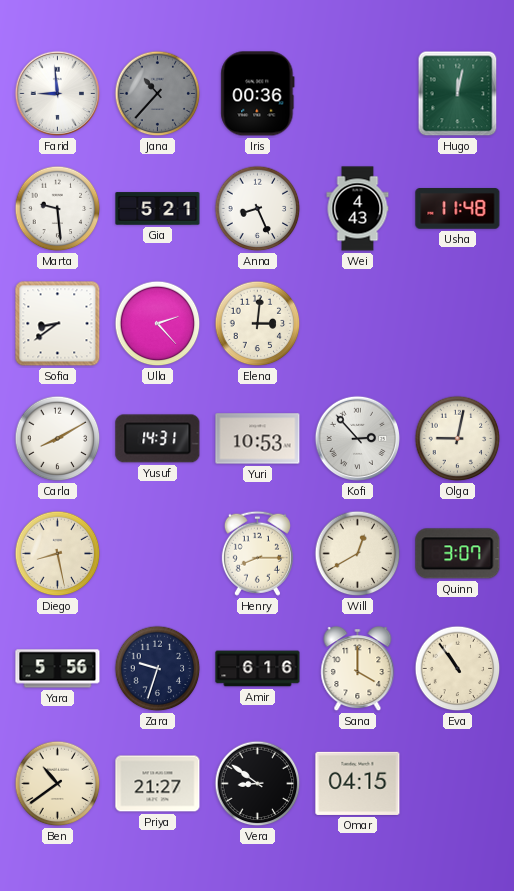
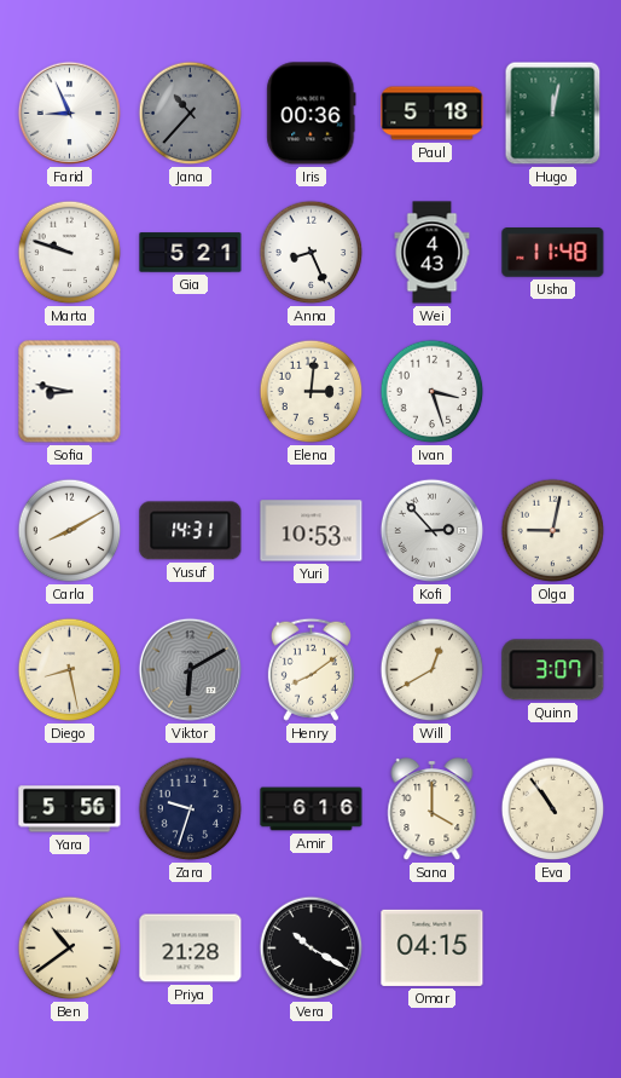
Farid: 8:59 -> 8:56
Paul: none -> 5:18
Marta: 9:29 -> 9:48
Sofia: 8:39 -> 8:47
Ulla: 2:23 -> none
Ivan: none -> 3:27
Viktor: none -> 6:10
Henry: 8:15 -> 8:09
Priya: 21:27 -> 21:28
Vera: 8:51 -> 10:20
